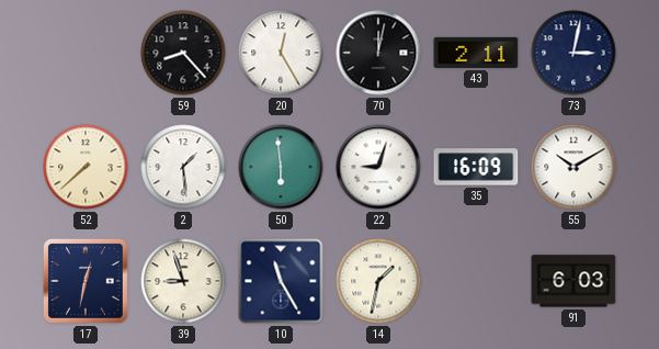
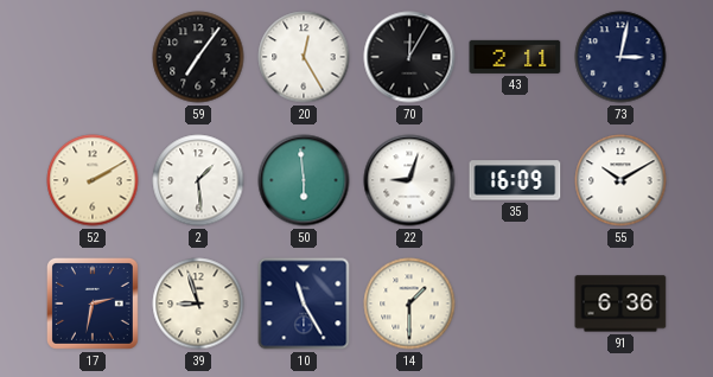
59: 8:23 -> 7:06
70: 12:02 -> 12:05
52: 7:38 -> 2:10
17: 12:32 -> 2:32
14: 1:32 -> 1:30
91: 6:03 -> 6:36
